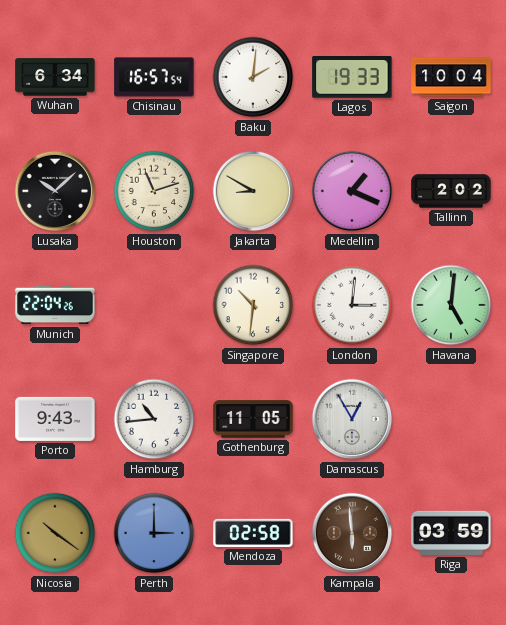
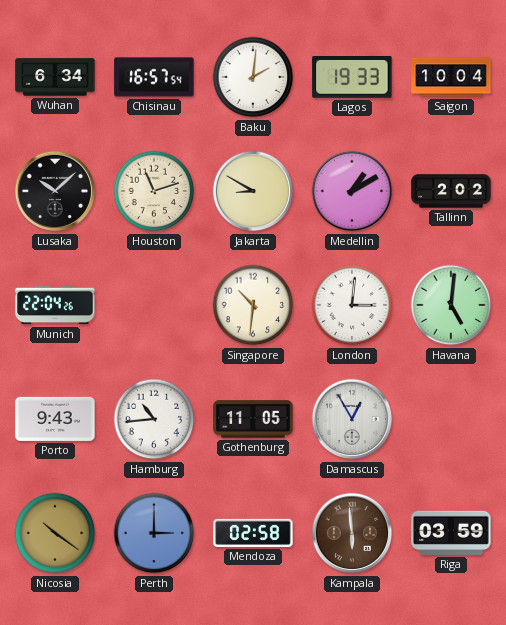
Medellin: 1:19 -> 1:10
